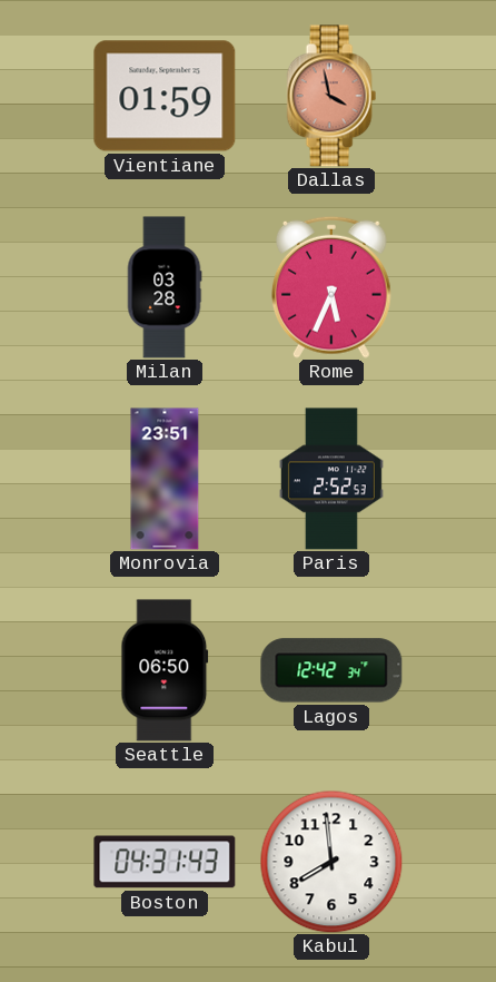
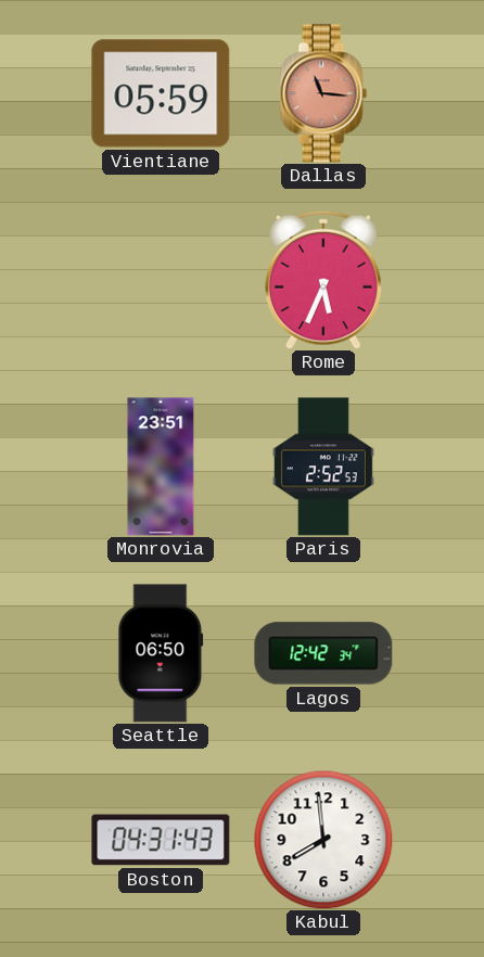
Vientiane: 01:59 -> 05:59
Dallas: 3:58 -> 11:16
Milan: 03:28 -> none
